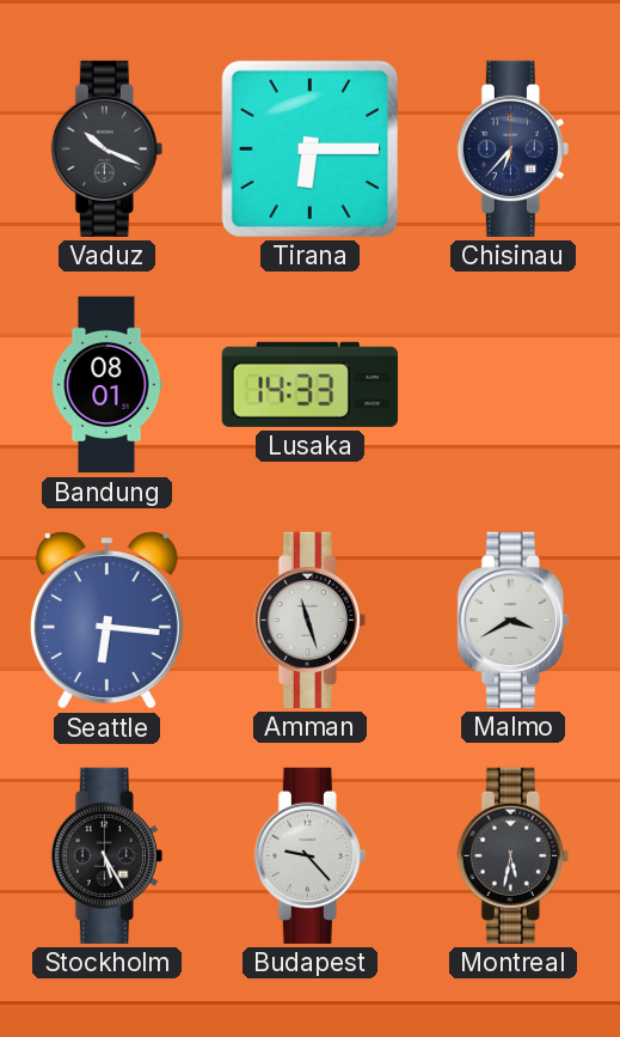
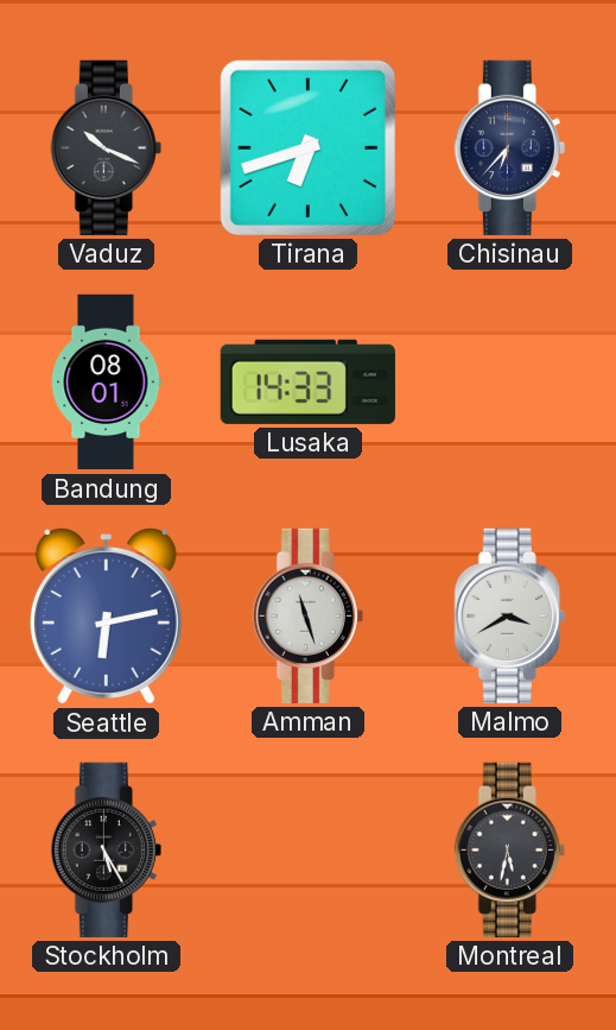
Tirana: 6:15 -> 6:42
Seattle: 6:16 -> 6:13
Budapest: 9:23 -> none
